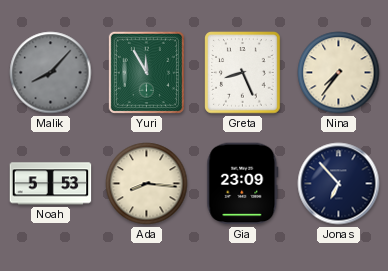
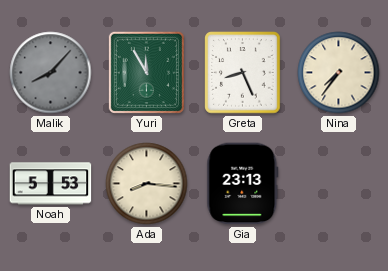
Gia: 23:09 -> 23:13
Jonas: 6:53 -> none
